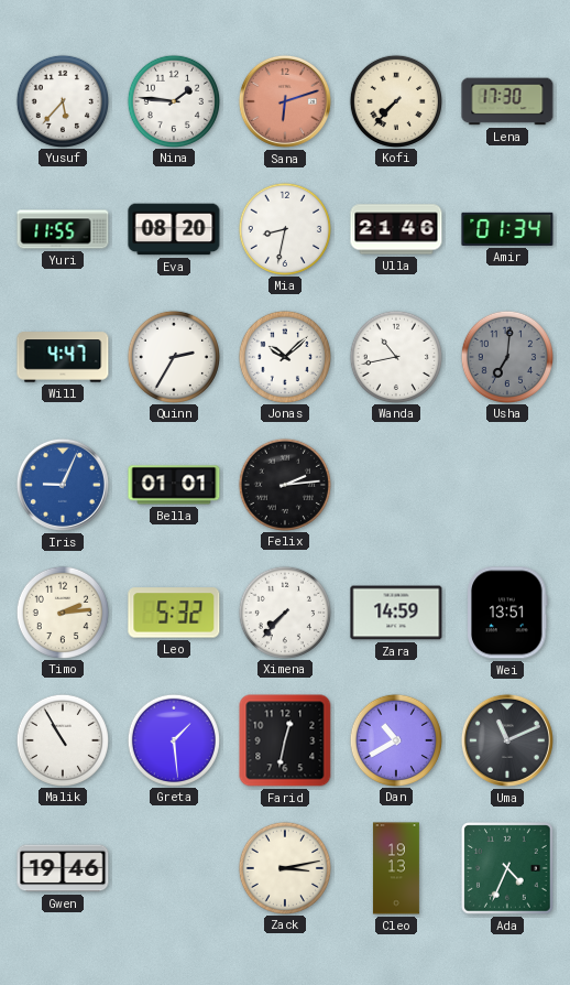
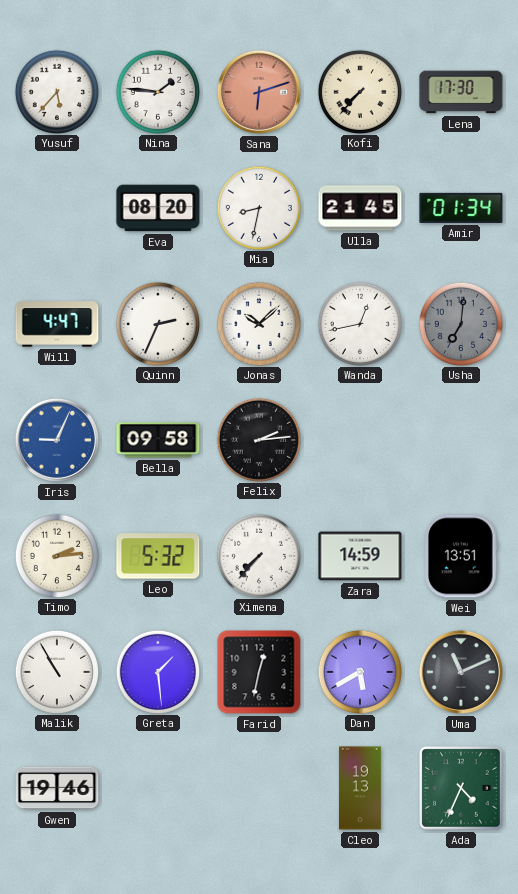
Yuri: 11:55 -> none
Ulla: 21:46 -> 21:45
Quinn: 2:35 -> 2:34
Wanda: 10:43 -> 12:43
Bella: 01:01 -> 09:58
Dan: 10:40 -> 5:40
Zack: 3:13 -> none
